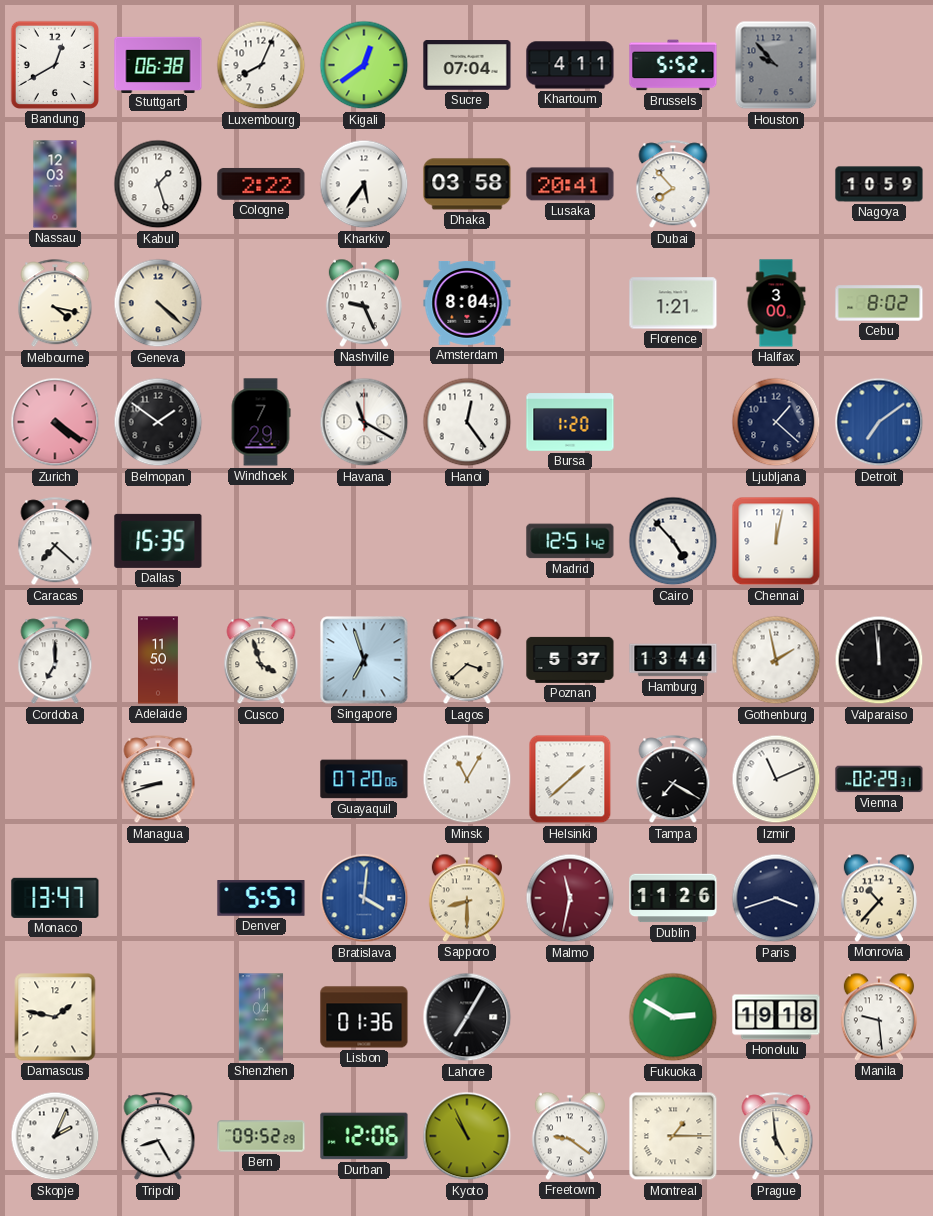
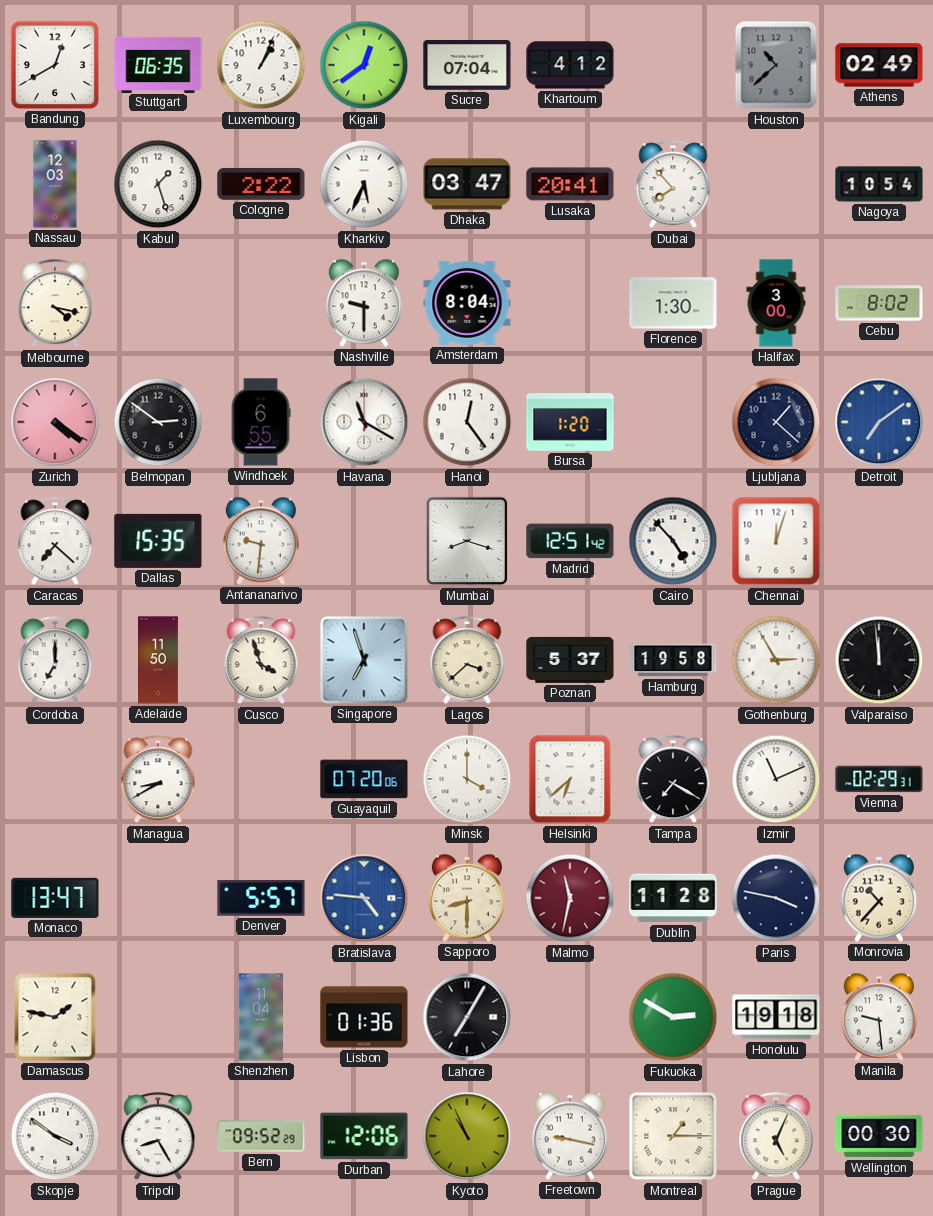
Stuttgart: 06:38 -> 06:35
Luxembourg: 8:04 -> 1:04
Khartoum: 4:11 -> 4:12
Brussels: 5:52 -> none
Houston: 9:53 -> 10:38
Athens: none -> 02:49
Kharkiv: 5:36 -> 5:34
Dhaka: 03:58 -> 03:47
Nagoya: 10:59 -> 10:54
Geneva: 4:22 -> none
Nashville: 9:26 -> 9:30
Florence: 1:21 -> 1:30
Belmopan: 1:51 -> 2:51
Windhoek: 7:29 -> 6:55
Antananarivo: none -> 9:31
Mumbai: none -> 8:18
Chennai: 12:02 -> 12:03
Hamburg: 13:44 -> 19:58
Gothenburg: 1:58 -> 2:55
Managua: 8:42 -> 8:40
Minsk: 11:05 -> 4:00
Helsinki: 1:38 -> 6:38
Bratislava: 4:01 -> 4:46
Dublin: 11:26 -> 11:28
Paris: 3:42 -> 3:47
Skopje: 2:04 -> 3:51
Freetown: 9:21 -> 9:17
Prague: 4:59 -> 5:04
Wellington: none -> 00:30
